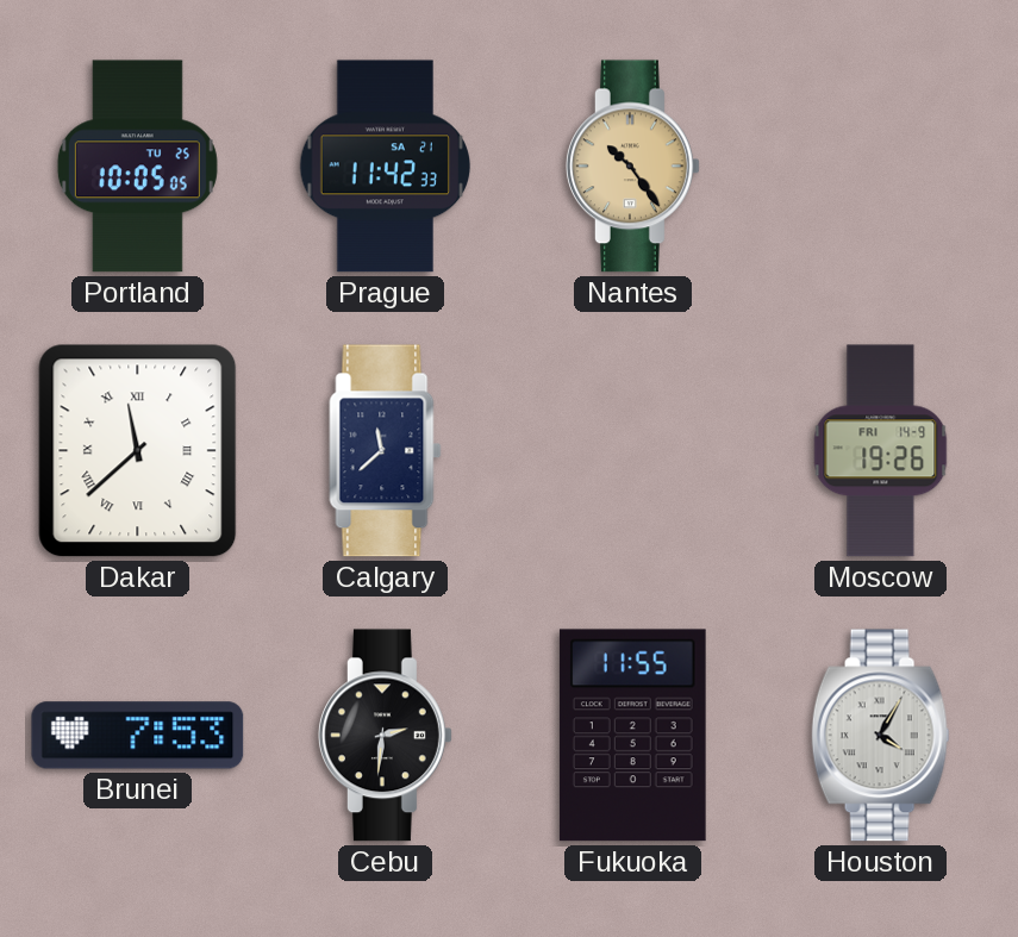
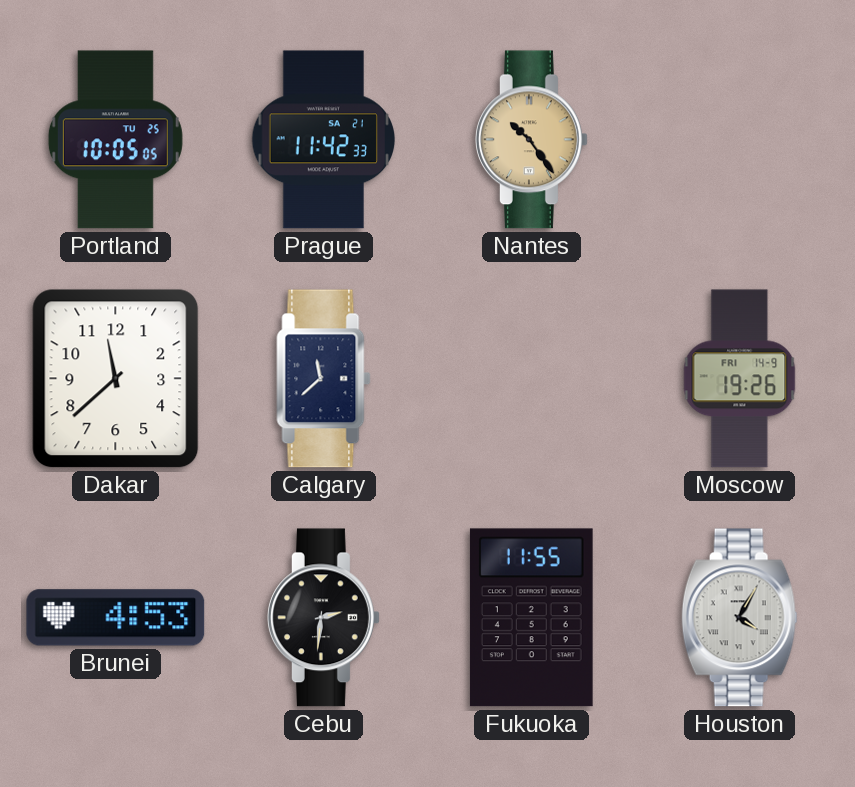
Dakar numerals: Roman -> Arabic
Brunei: 7:53 -> 4:53
